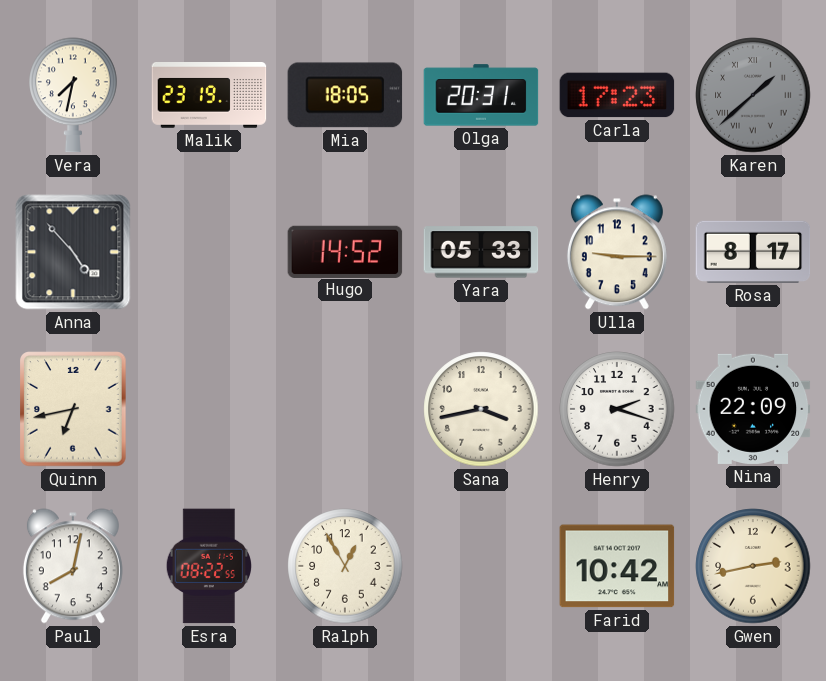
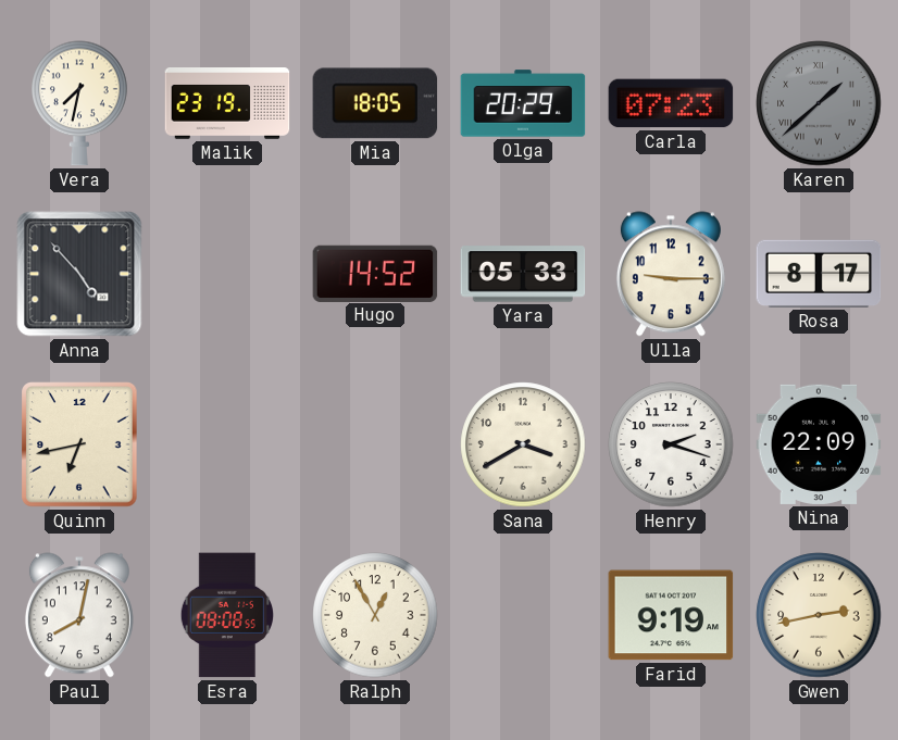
Olga: 20:31 -> 20:29
Carla: 17:23 -> 07:23
Sana: 3:43 -> 3:40
Esra: 08:22 -> 08:08
Farid: 10:42 -> 9:19
